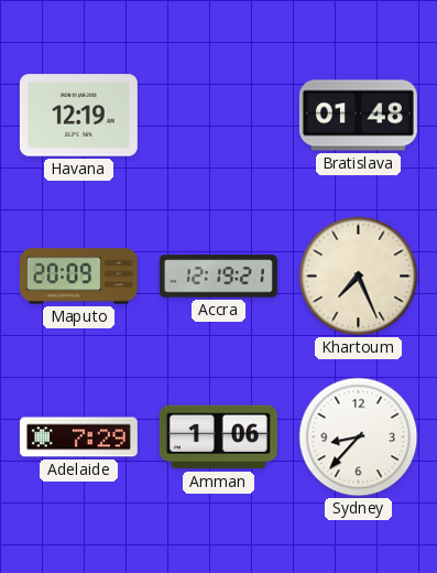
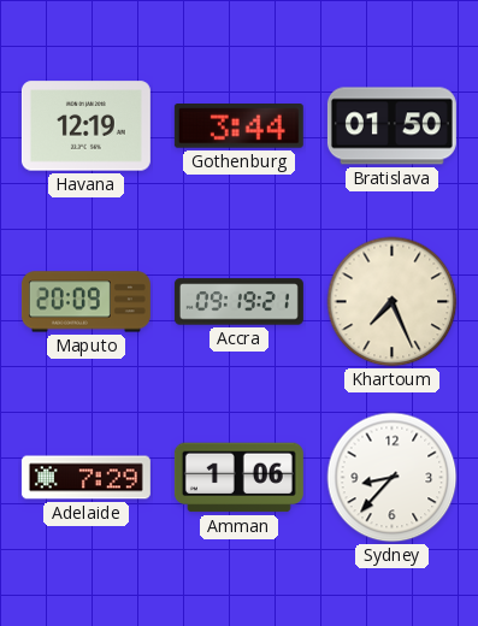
Gothenburg: none -> 3:44
Bratislava: 01:48 -> 01:50
Accra: 12:19 -> 09:19
